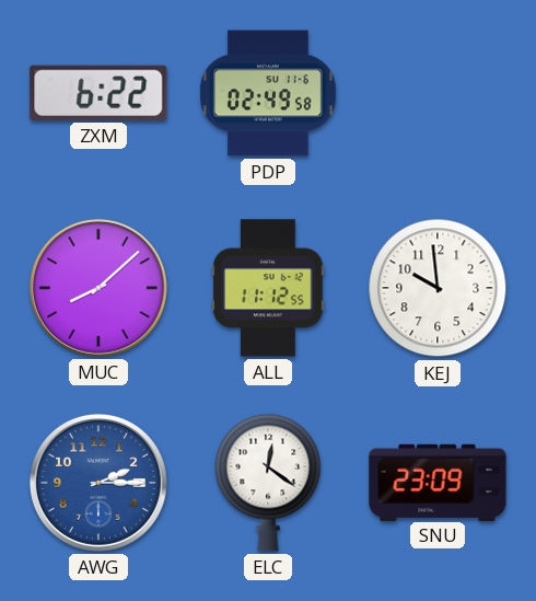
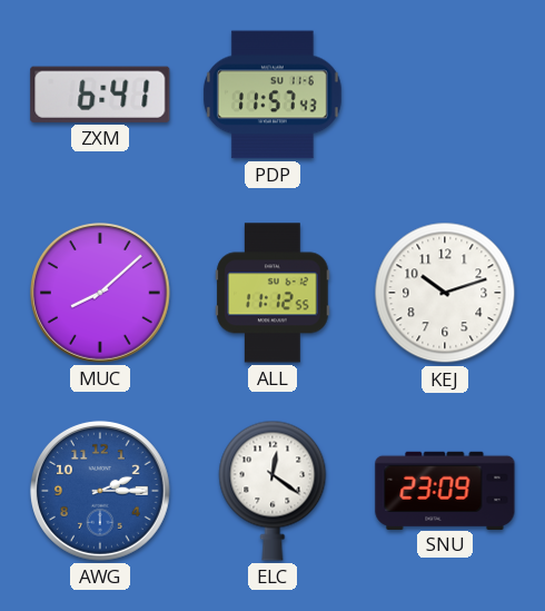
ZXM: 6:22 -> 6:41
PDP: 02:49 -> 11:57
KEJ: 9:59 -> 10:12
